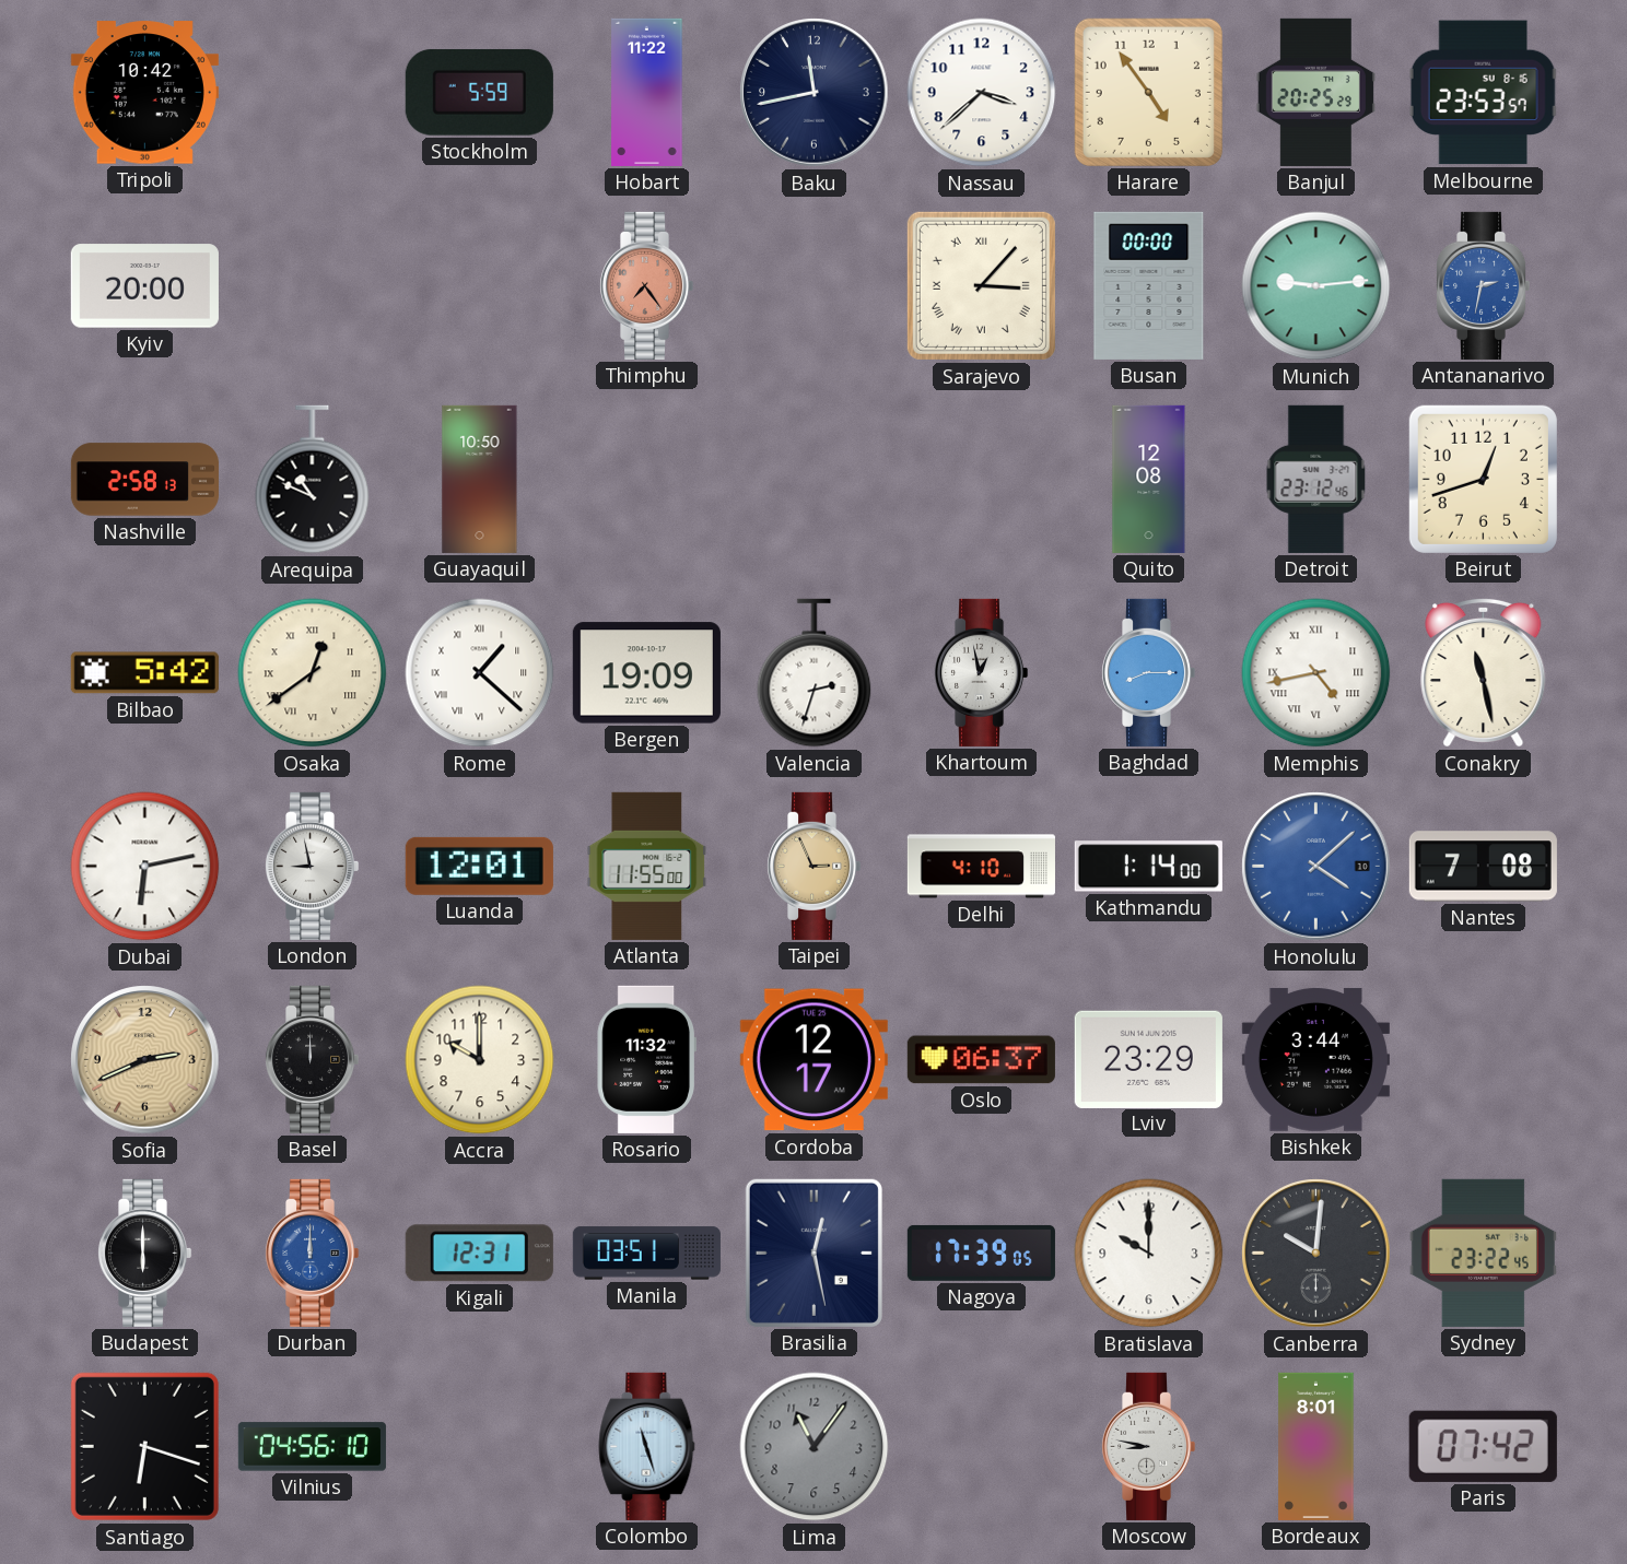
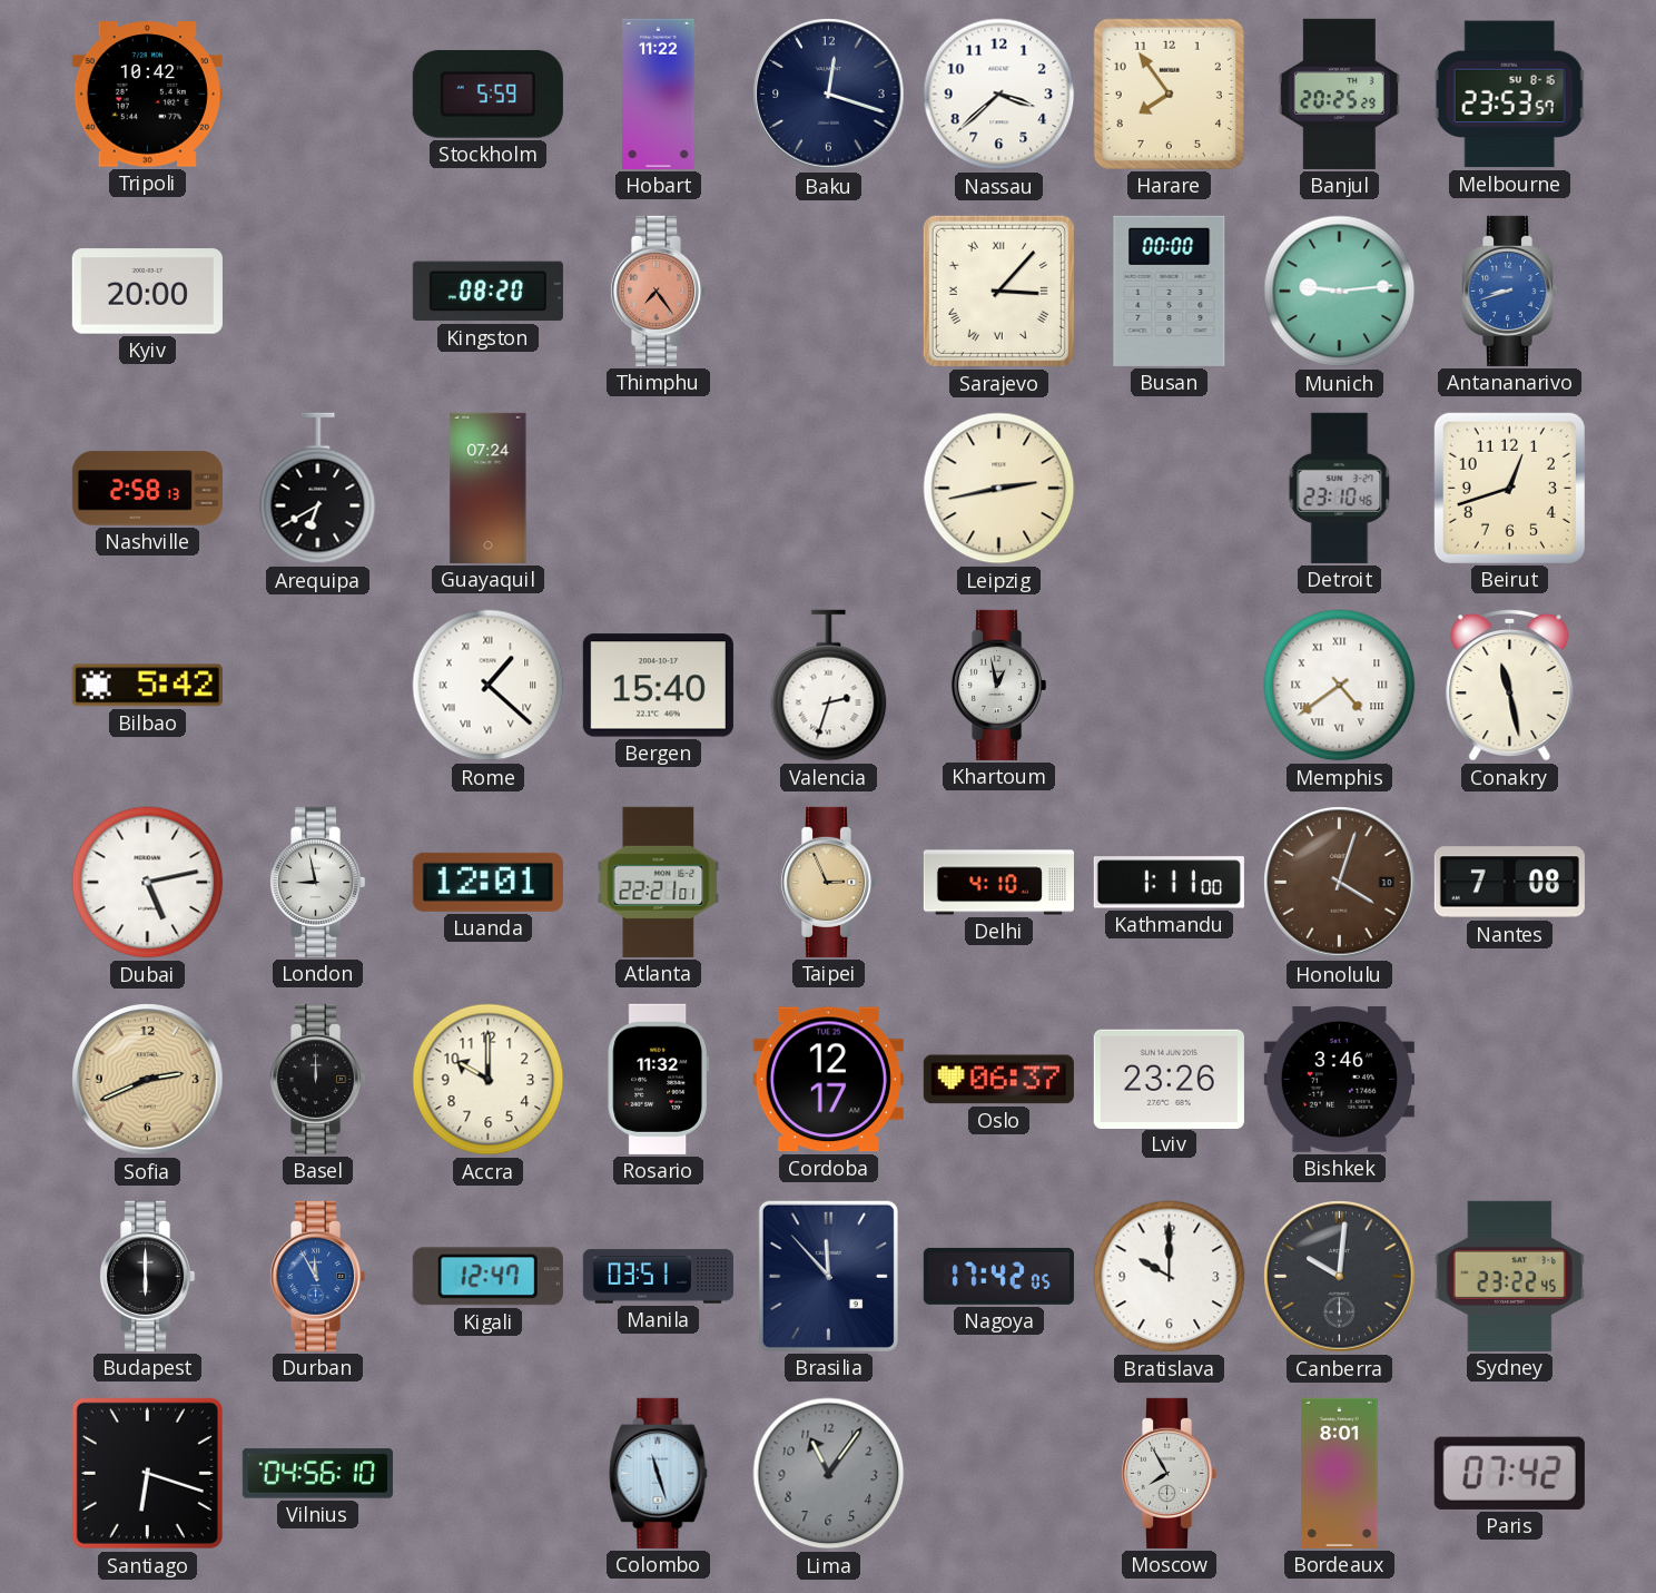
Baku: 11:43 -> 12:18
Harare: 4:54 -> 7:54
Kingston: none -> 08:20
Antananarivo: 2:32 -> 8:42
Arequipa: 10:49 -> 6:40
Guayaquil: 10:50 -> 07:24
Leipzig: none -> 2:43
Quito: 12:08 -> none
Detroit: 23:12 -> 23:10
Osaka: 12:39 -> none
Bergen: 19:09 -> 15:40
Baghdad: 8:15 -> none
Memphis: 4:43 -> 4:39
Dubai: 6:13 -> 5:13
Atlanta: 11:55 -> 22:21
Kathmandu: 1:14 -> 1:11
Honolulu: 4:08 -> 4:03
Honolulu dial: blue -> brown
Lviv: 23:29 -> 23:26
Bishkek: 3:44 -> 3:46
Durban: 12:00 -> 11:55
Kigali: 12:31 -> 12:47
Brasilia: 12:28 -> 11:53
Nagoya: 17:39 -> 17:42
Moscow: 8:47 -> 7:55
